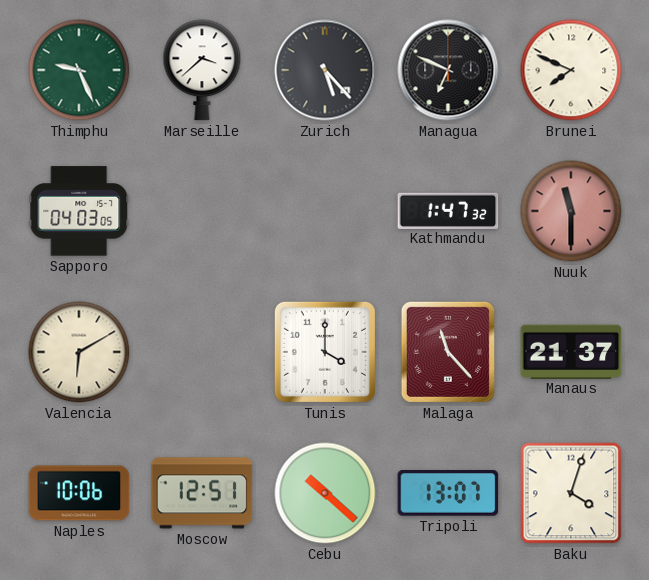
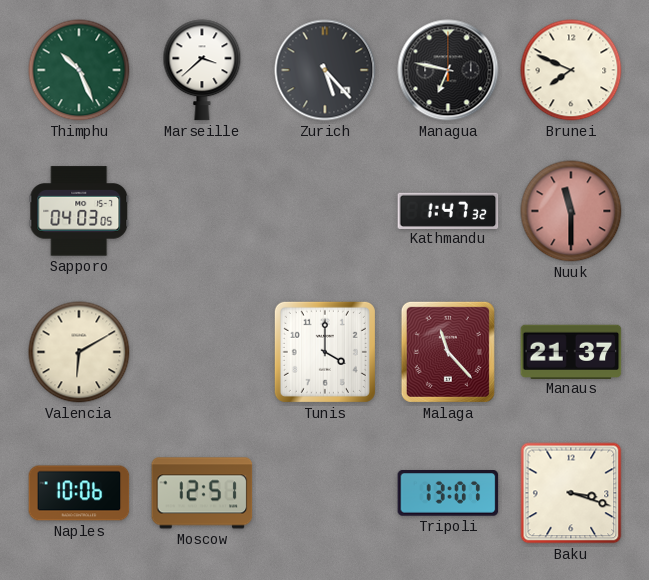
Thimphu: 9:26 -> 10:26
Managua: 6:49 -> 6:47
Cebu: 10:22 -> none
Baku: 4:03 -> 3:18
